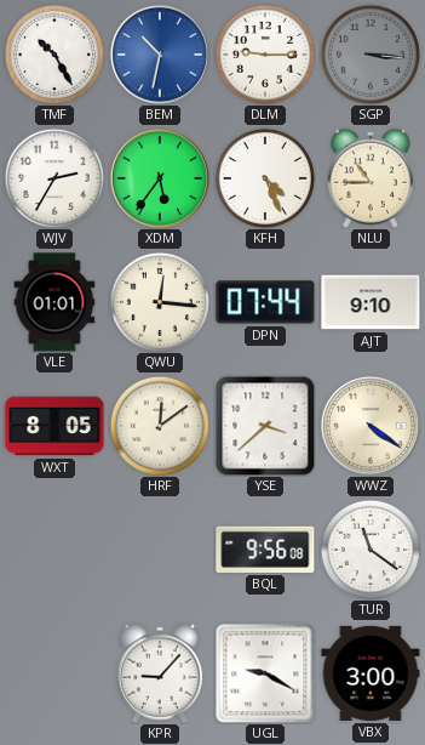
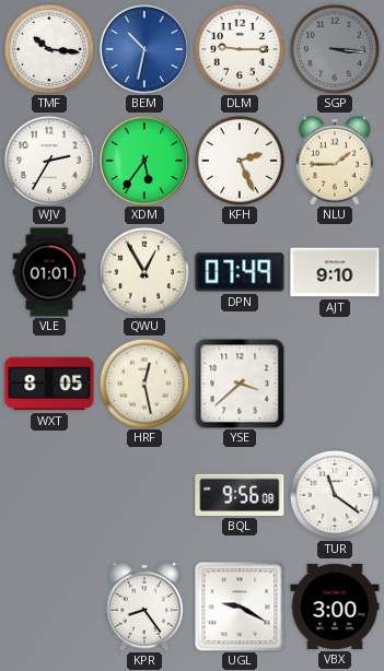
TMF: 10:25 -> 10:16
KFH: 4:26 -> 2:26
NLU: 10:45 -> 1:45
QWU: 12:16 -> 12:55
DPN: 07:44 -> 07:49
HRF: 12:09 -> 12:28
WWZ: 4:21 -> none
KPR: 9:07 -> 8:24
